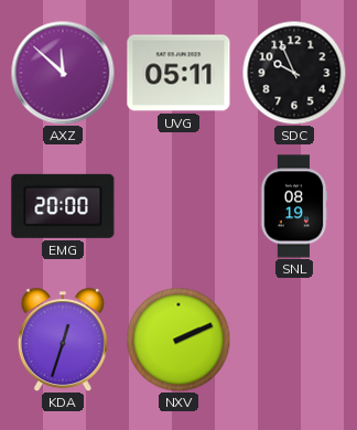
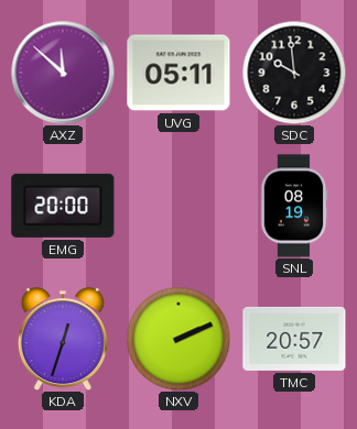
SDC: 9:56 -> 9:59
TMC: none -> 20:57
